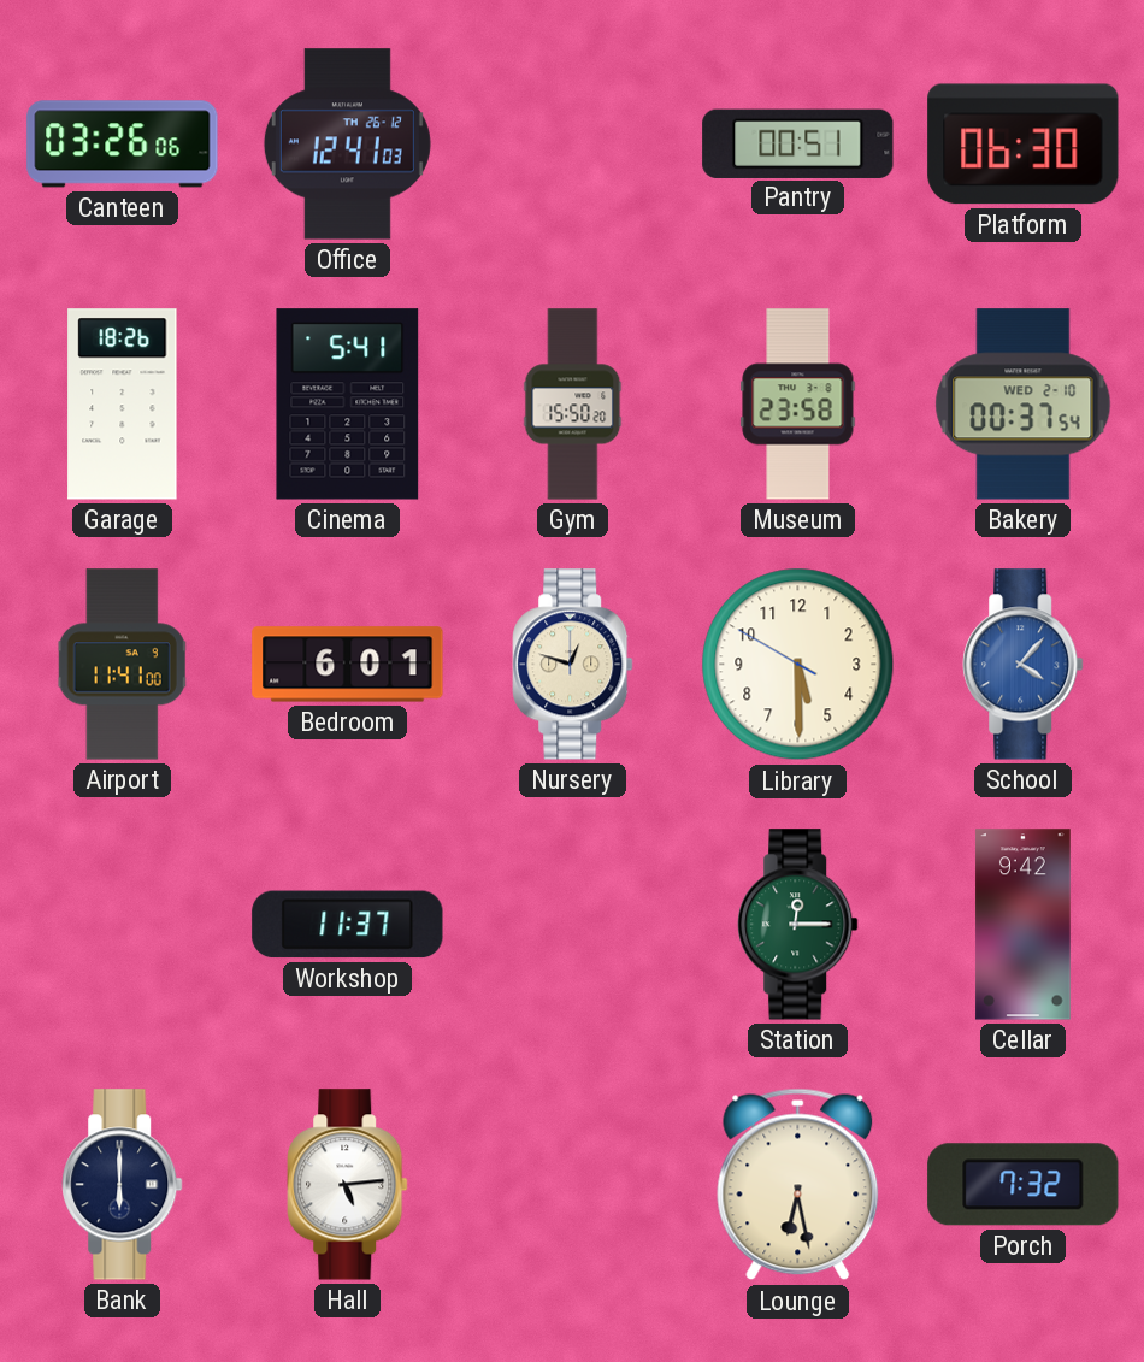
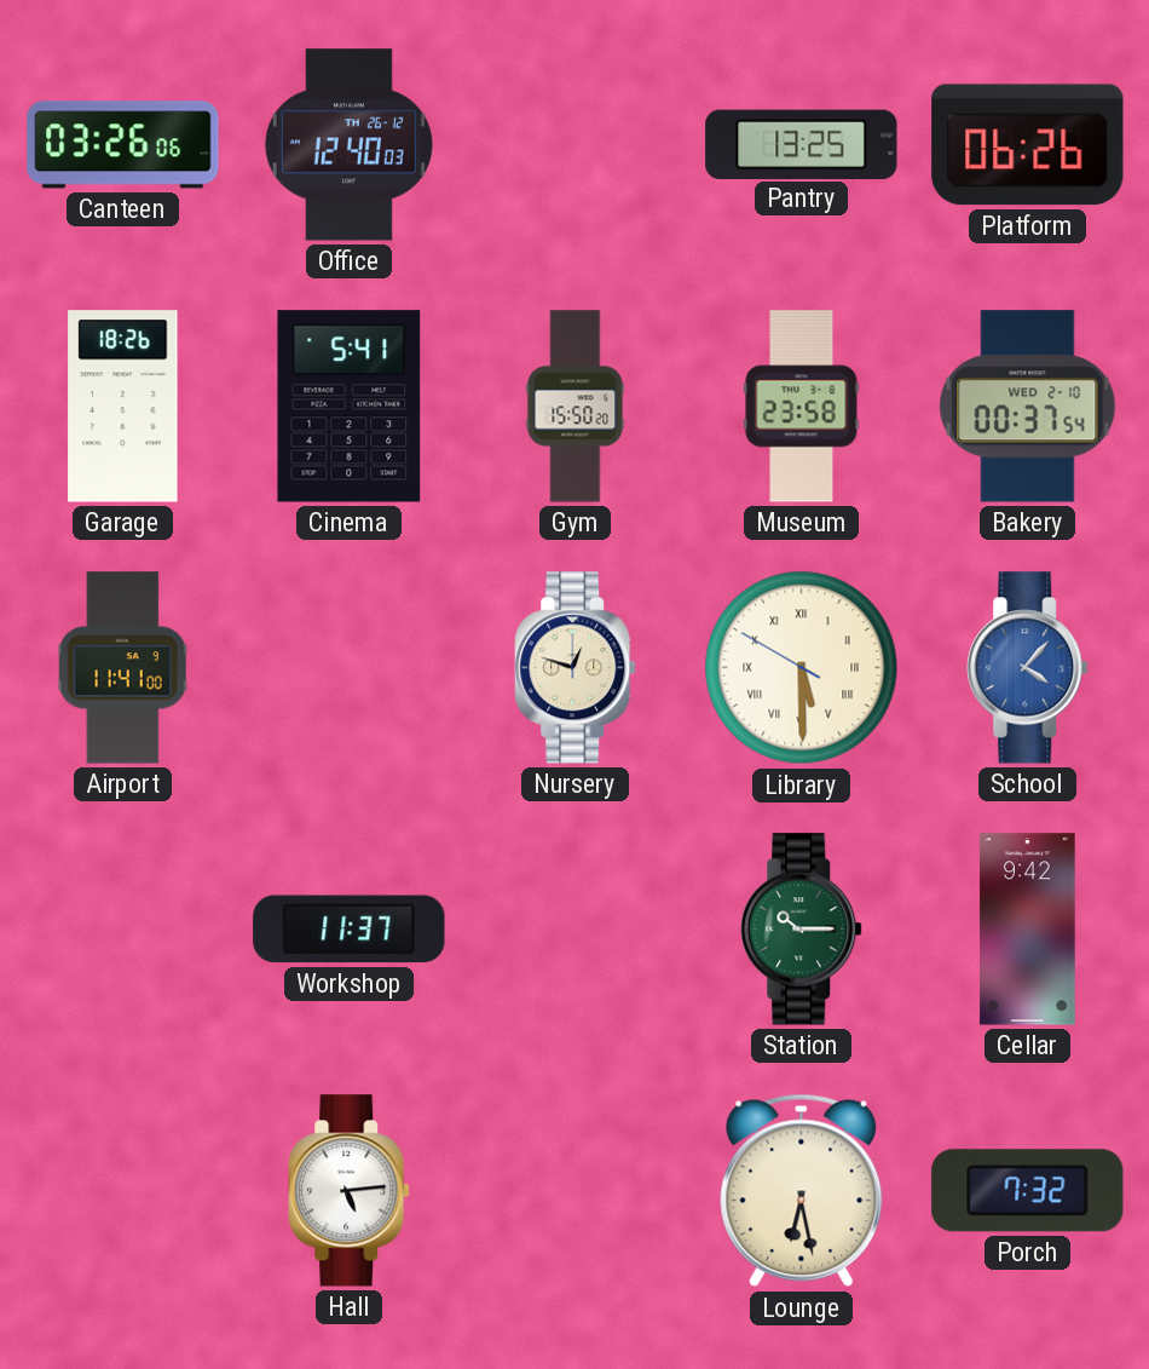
Office: 12:41 -> 12:40
Pantry: 00:51 -> 13:25
Platform: 06:30 -> 06:26
Bedroom: 6:01 -> none
Library numerals: Arabic -> Roman
Station: 12:15 -> 10:15
Bank: 6:00 -> none
